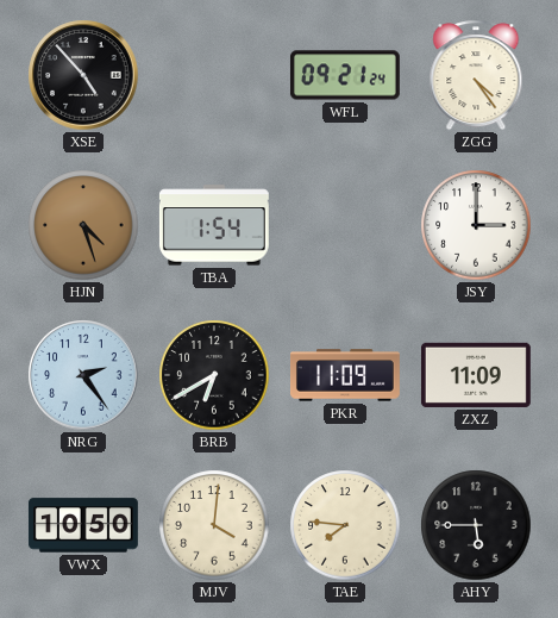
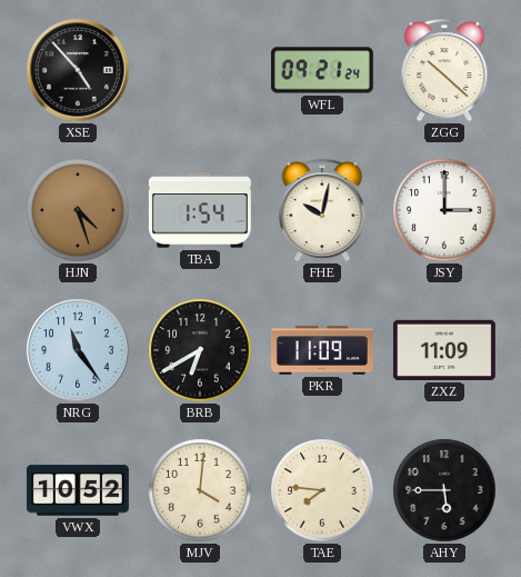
ZGG: 4:24 -> 10:22
FHE: none -> 10:02
NRG: 2:24 -> 11:24
VWX: 10:50 -> 10:52
